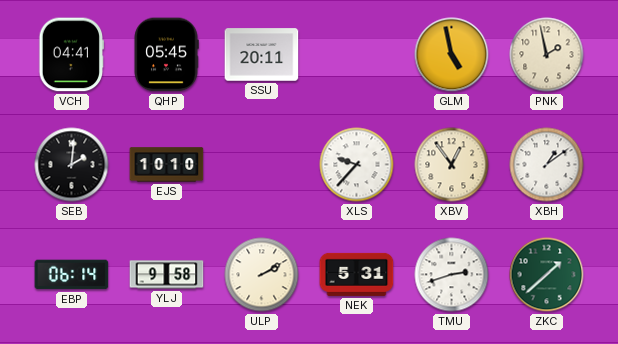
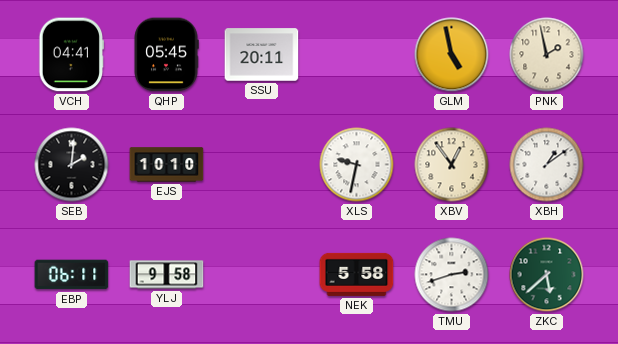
XLS: 9:37 -> 9:32
EBP: 06:14 -> 06:11
ULP: 2:10 -> none
NEK: 5:31 -> 5:58
ZKC: 1:38 -> 5:38
